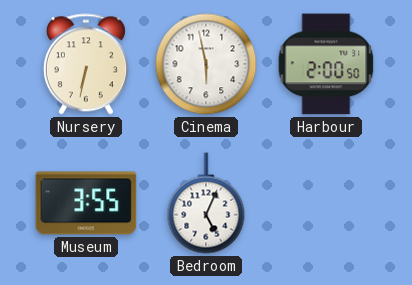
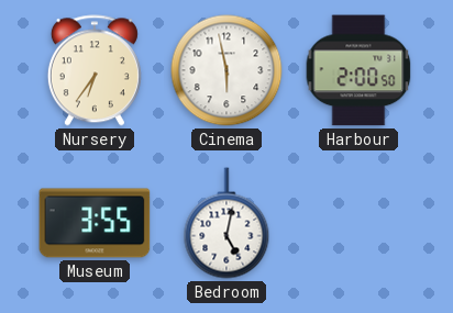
Nursery: 6:32 -> 6:36
Bedroom: 5:04 -> 5:02
